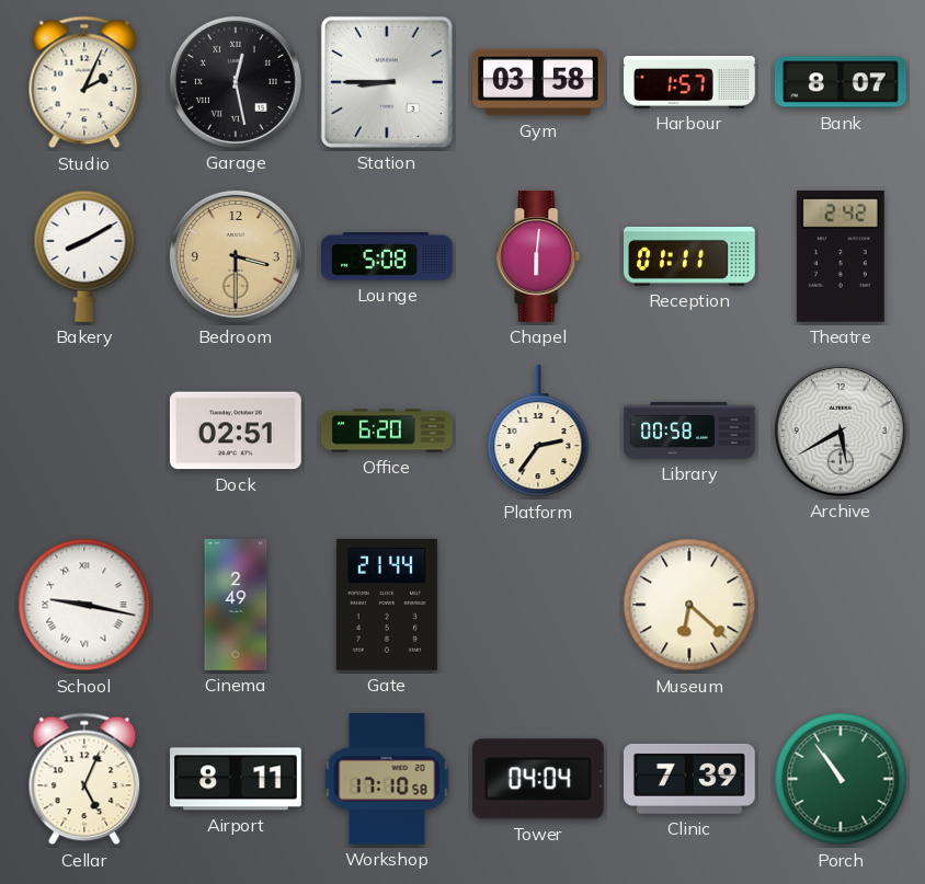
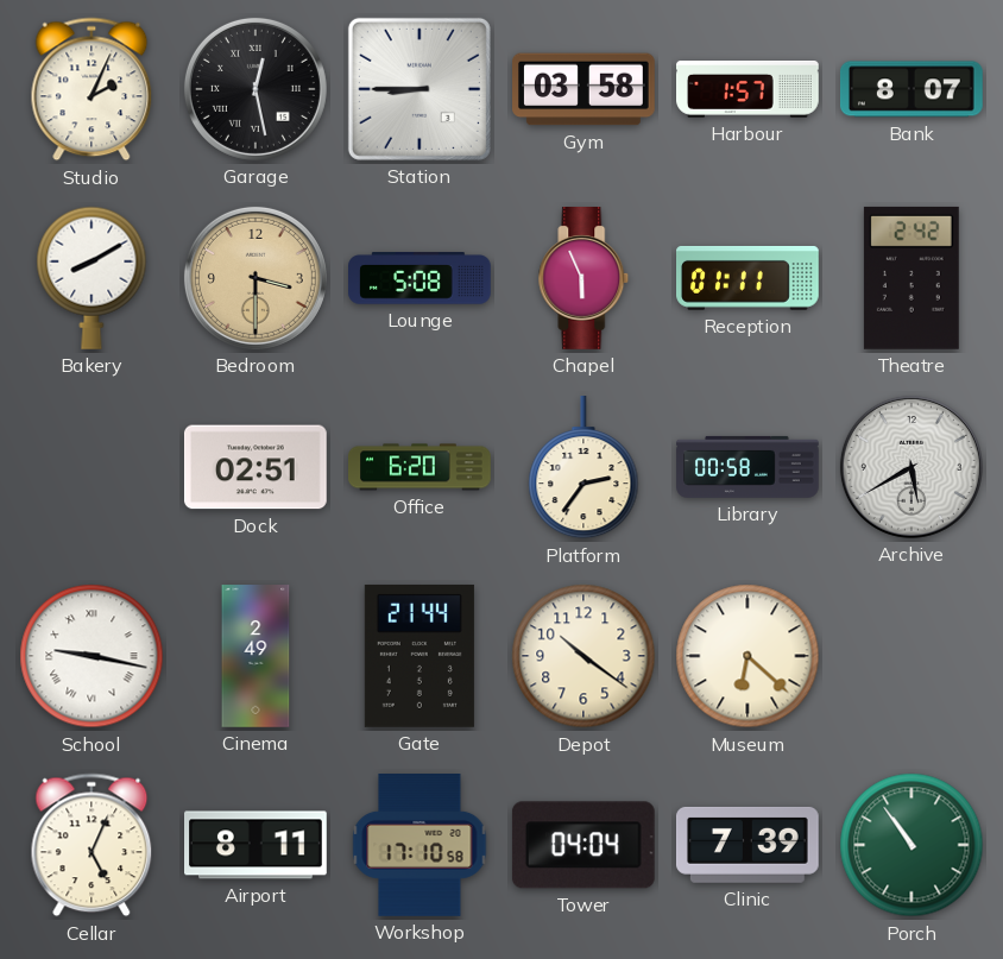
Chapel: 6:01 -> 5:56
Depot: none -> 10:21
